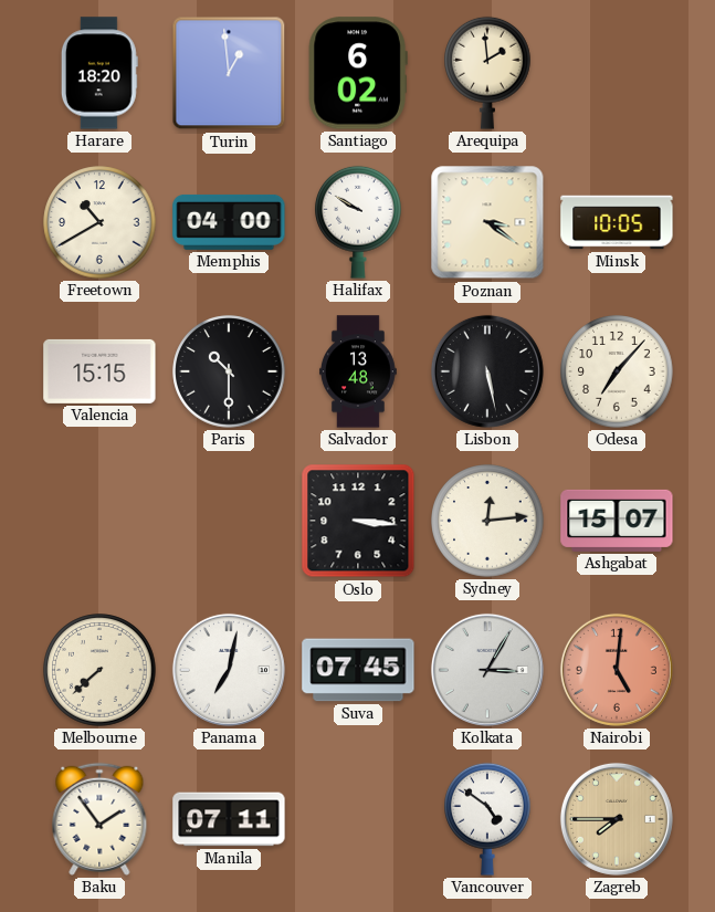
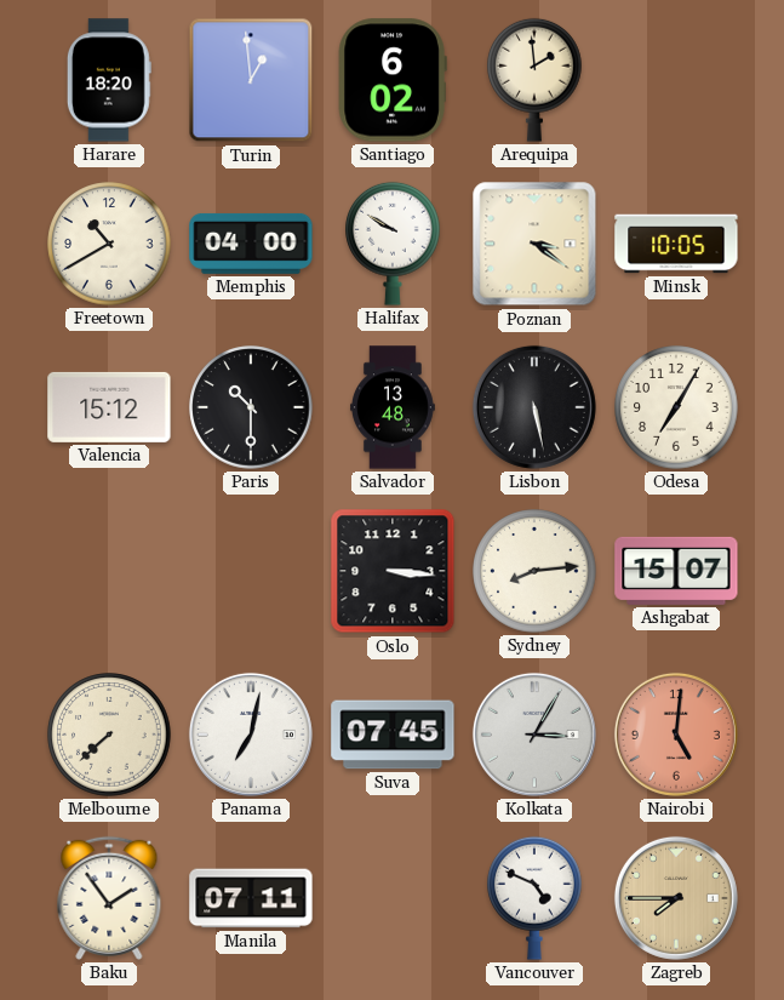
Valencia: 15:15 -> 15:12
Odesa: 7:07 -> 7:05
Sydney: 12:14 -> 8:14
Vancouver: 4:51 -> 4:49
